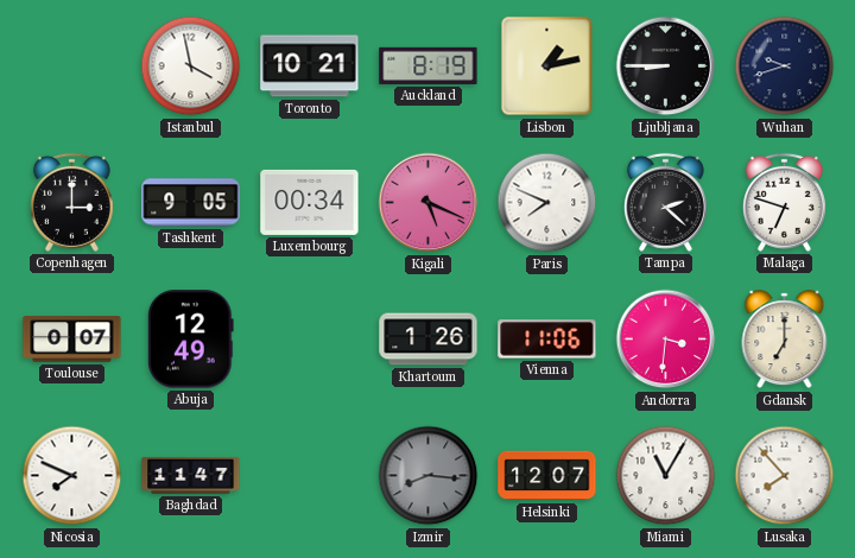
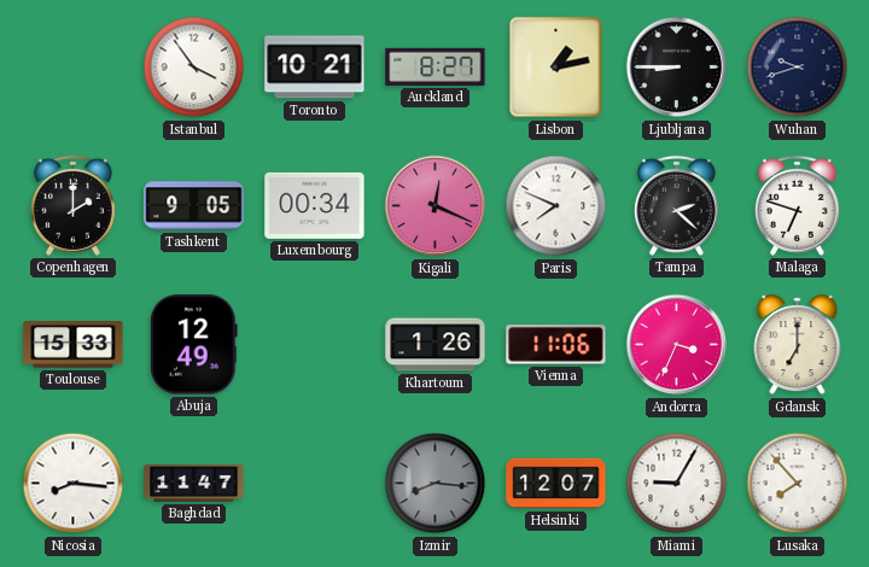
Istanbul: 3:58 -> 3:54
Auckland: 8:19 -> 8:27
Copenhagen: 3:00 -> 2:00
Kigali: 5:19 -> 12:19
Toulouse: 0:07 -> 15:33
Andorra: 3:31 -> 3:34
Nicosia: 7:49 -> 8:16
Miami: 11:05 -> 9:05
